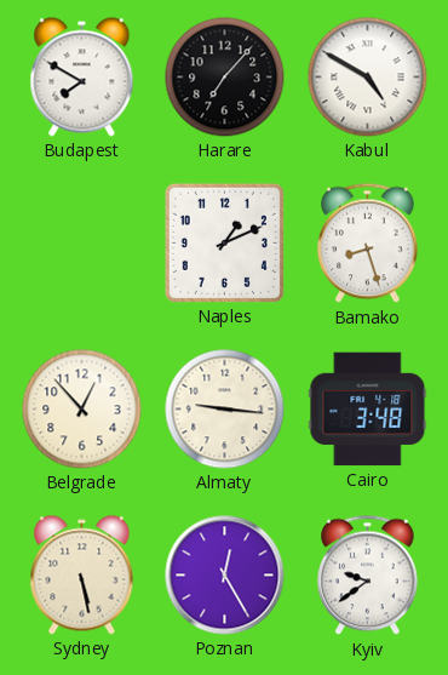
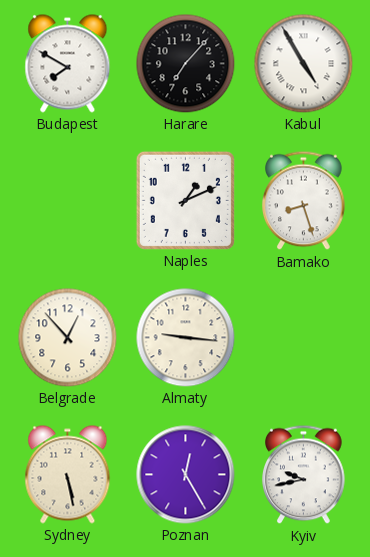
Kabul: 4:50 -> 4:55
Cairo: 3:48 -> none
Kyiv: 9:39 -> 9:43
